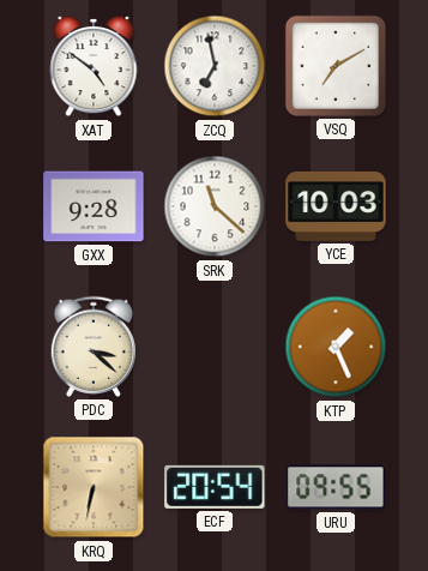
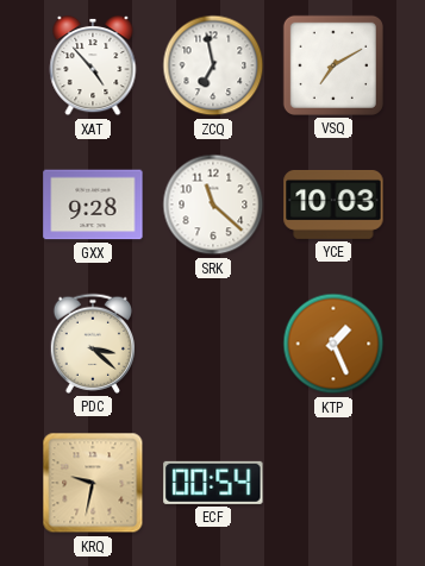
XAT: 4:51 -> 4:53
KRQ: 6:32 -> 9:32
ECF: 20:54 -> 00:54
URU: 09:55 -> none
